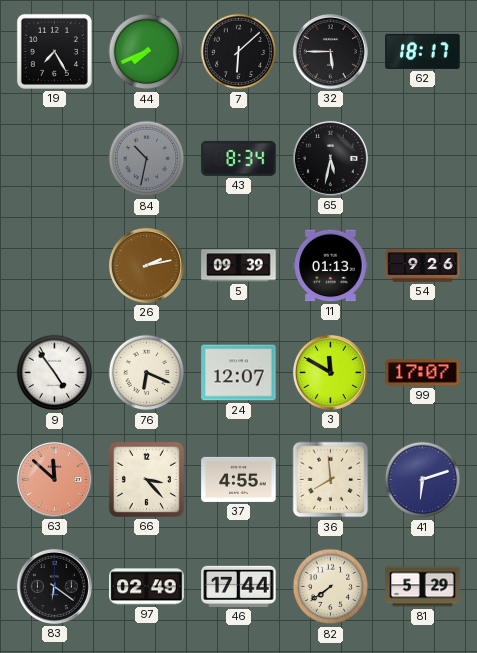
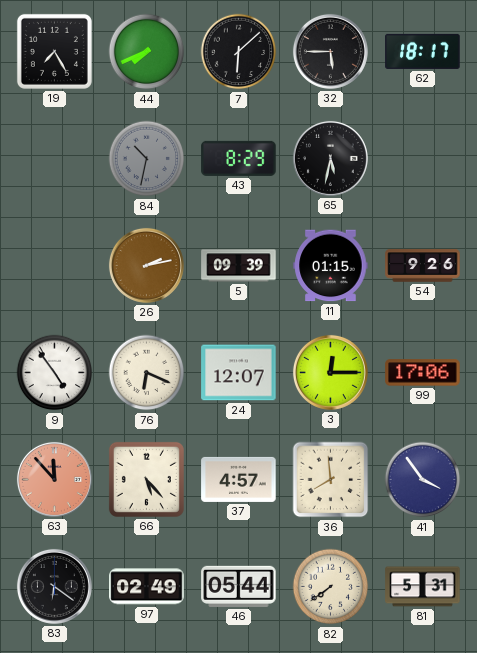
43: 8:34 -> 8:29
11: 01:13 -> 01:15
3: 11:50 -> 12:15
99: 17:07 -> 17:06
63: 11:52 -> 11:53
66: 3:23 -> 5:23
37: 4:55 -> 4:57
41: 6:12 -> 3:54
46: 17:44 -> 05:44
81: 5:29 -> 5:31
